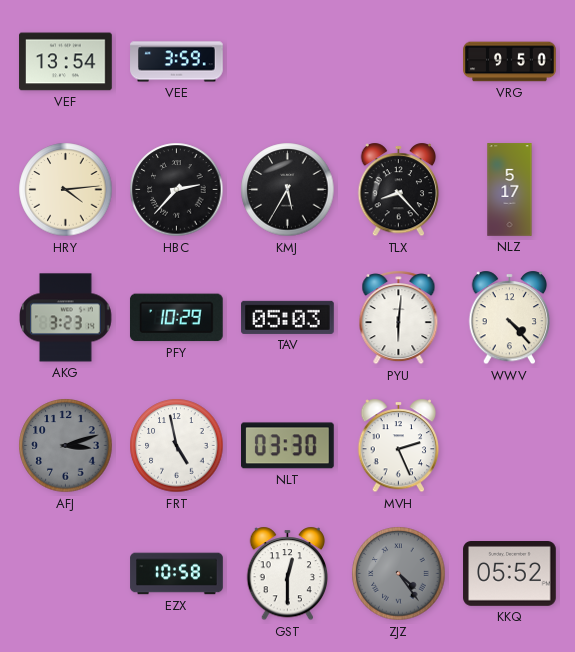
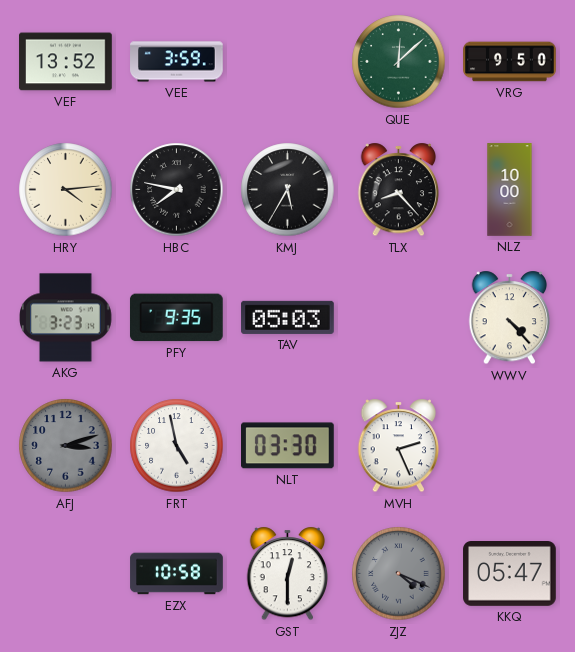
VEF: 13:54 -> 13:52
QUE: none -> 12:08
HBC: 2:37 -> 7:47
NLZ: 5:17 -> 10:00
PFY: 10:29 -> 9:35
PYU: 6:01 -> none
ZJZ: 4:24 -> 4:19
KKQ: 05:52 -> 05:47
